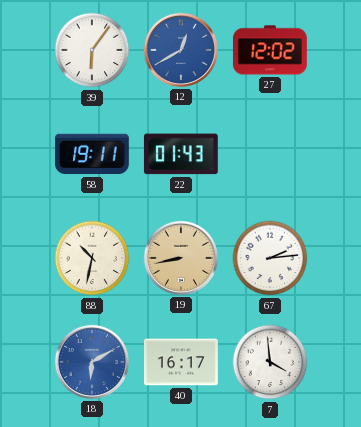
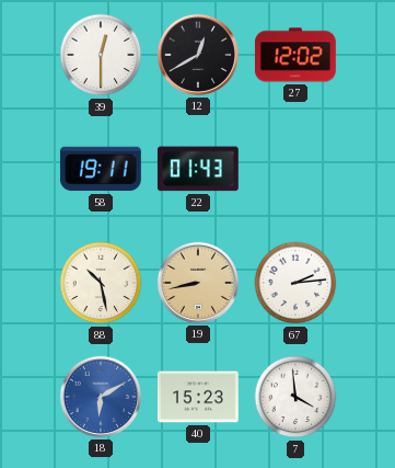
39: 6:06 -> 12:30
12 dial: blue -> black
88: 10:32 -> 10:28
40: 16:17 -> 15:23
